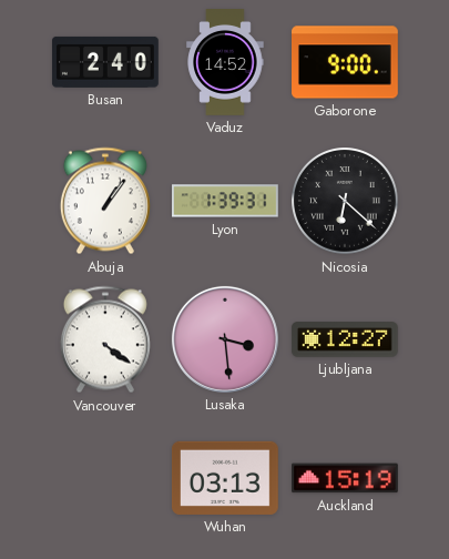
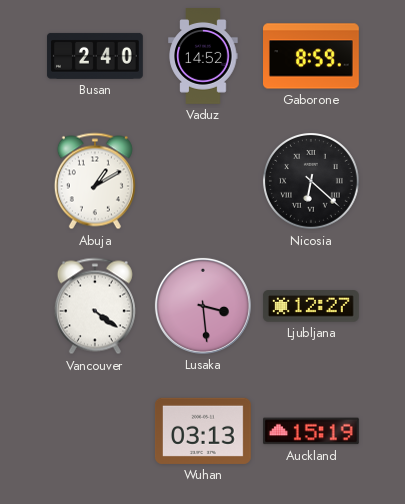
Gaborone: 9:00 -> 8:59
Abuja: 1:06 -> 1:10
Lyon: 1:39 -> none
